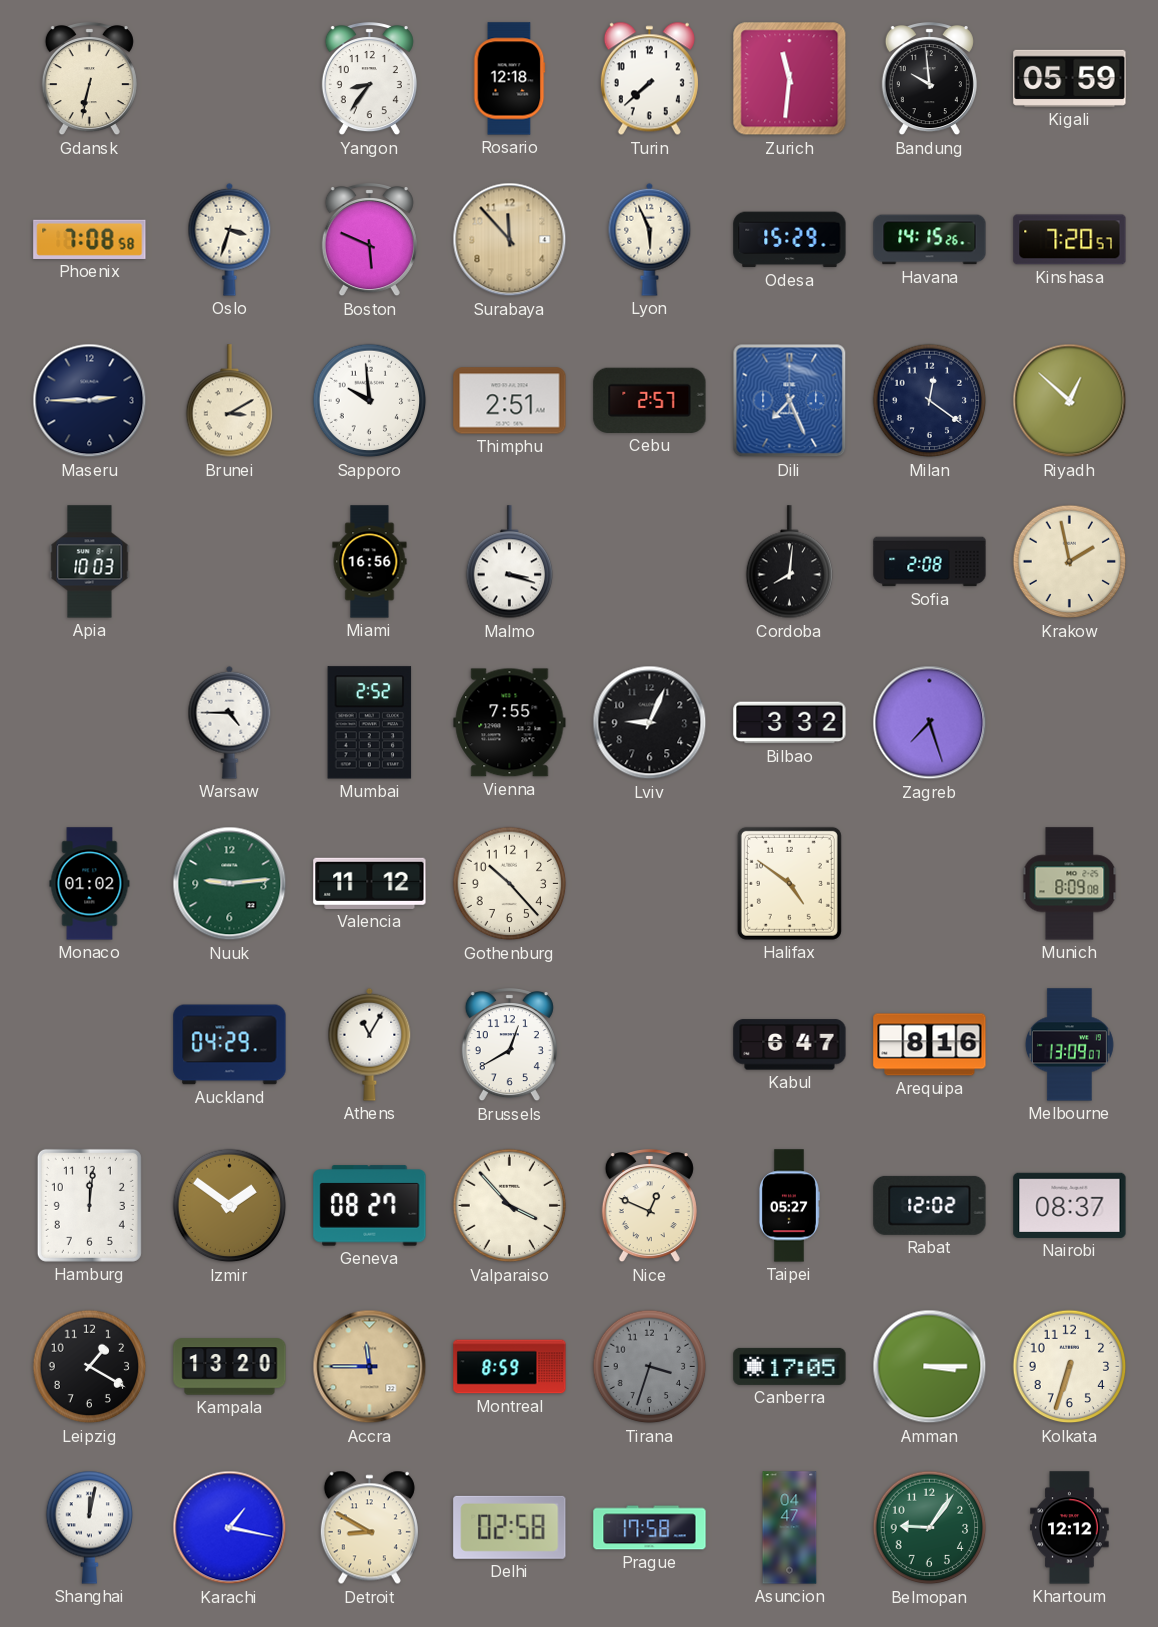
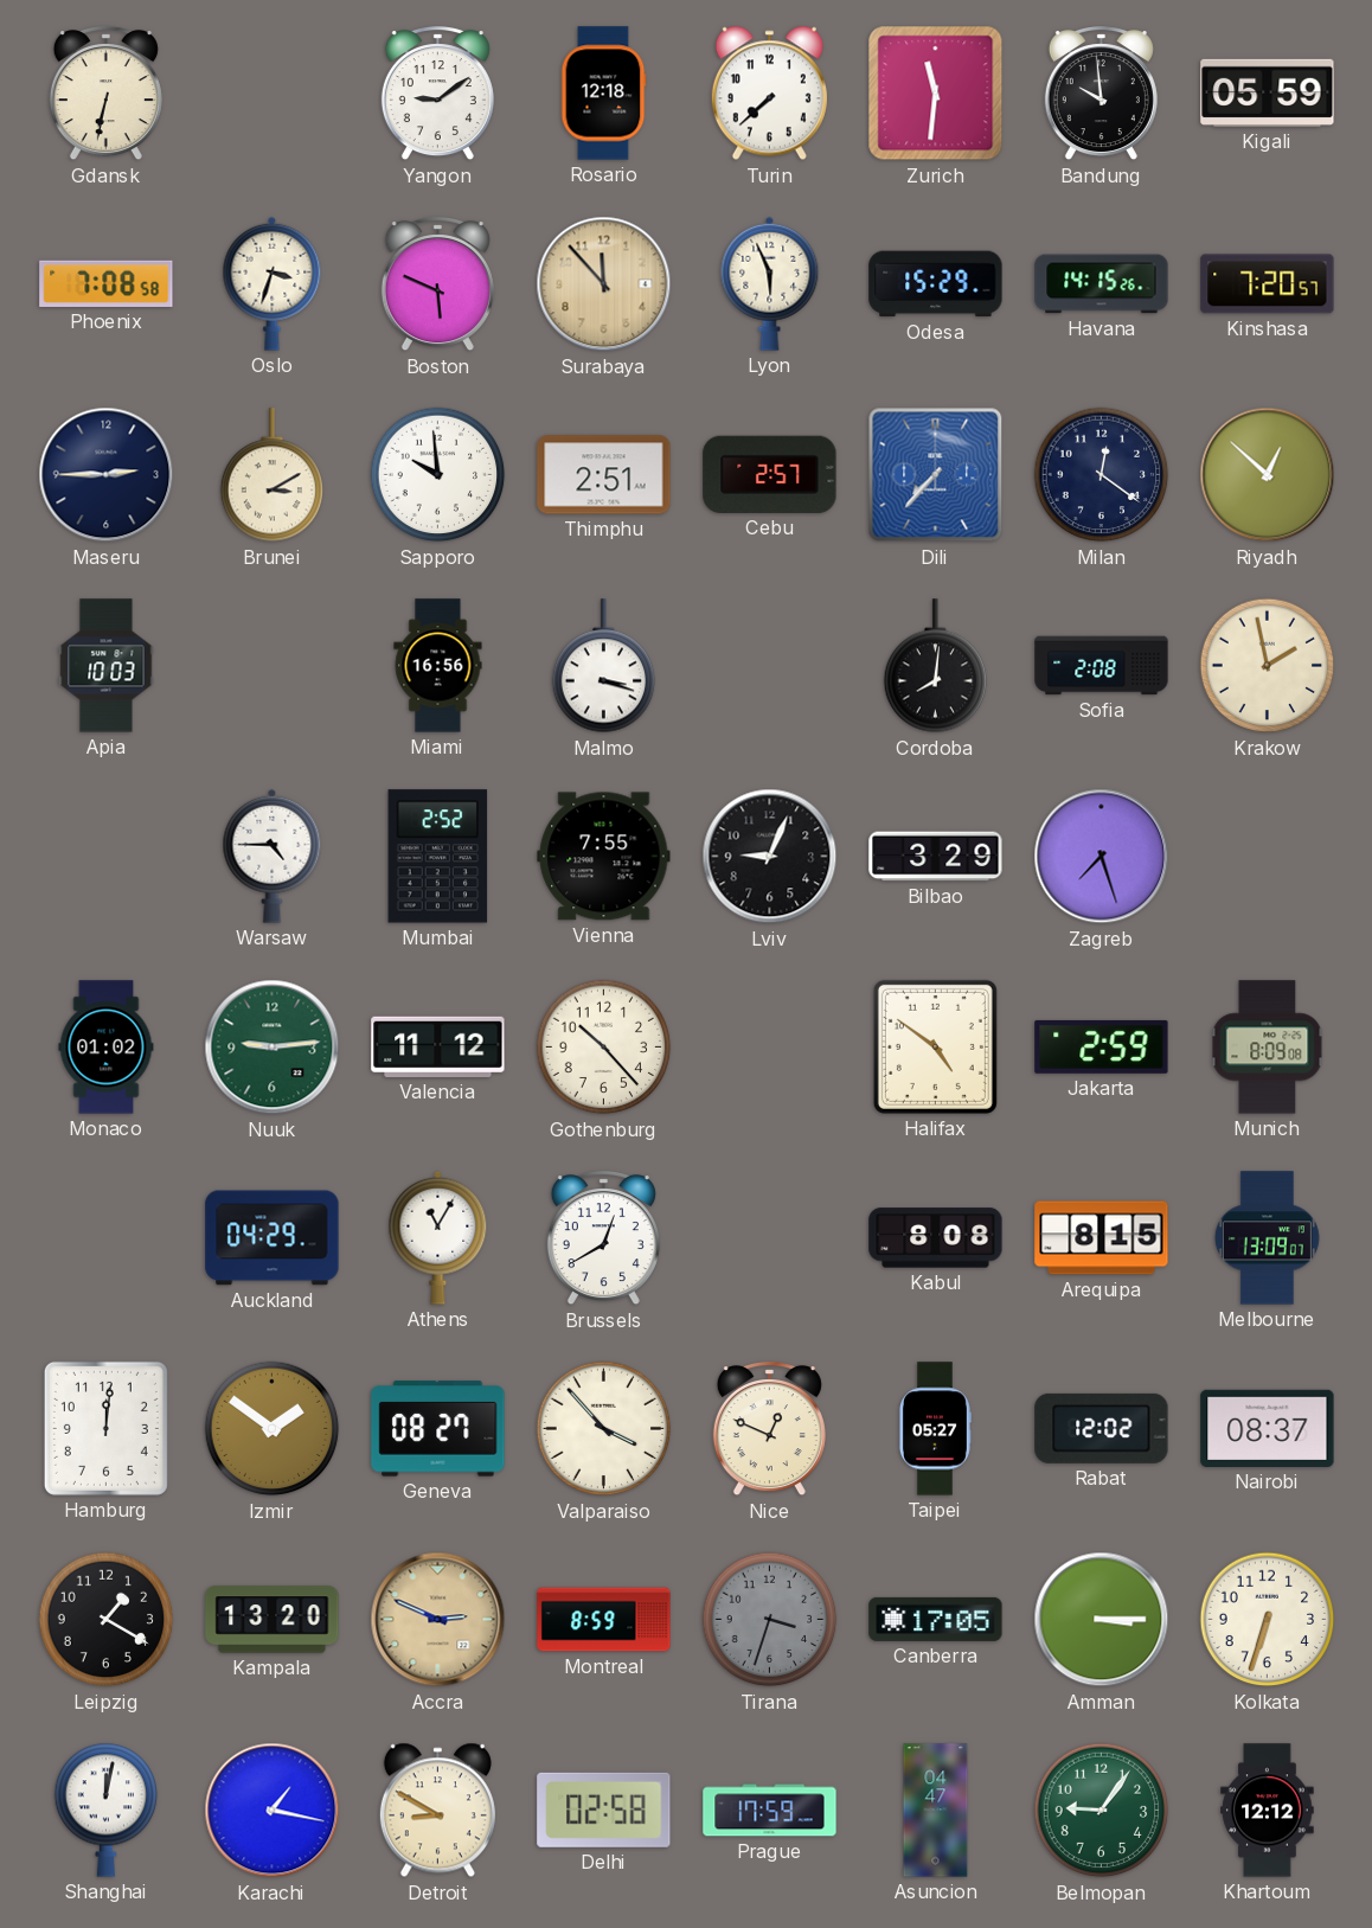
Yangon: 8:36 -> 9:09
Dili: 7:26 -> 7:37
Bilbao: 3:32 -> 3:29
Jakarta: none -> 2:59
Kabul: 6:47 -> 8:08
Arequipa: 8:16 -> 8:15
Accra: 11:45 -> 2:49
Prague: 17:58 -> 17:59
